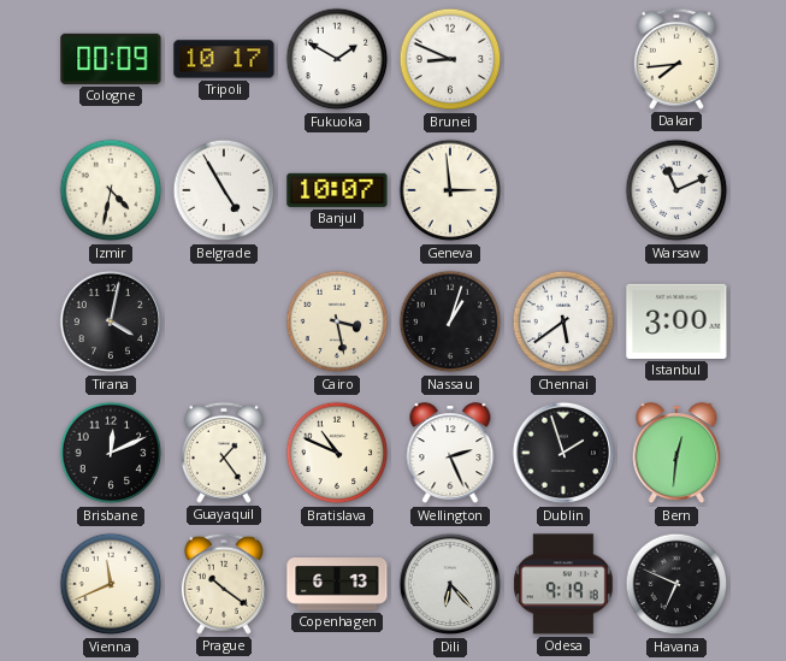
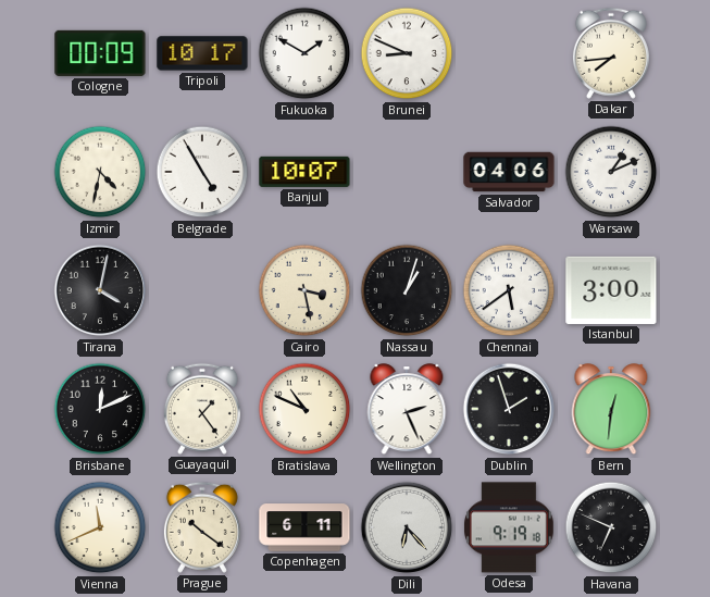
Geneva: 2:59 -> none
Salvador: none -> 04:06
Warsaw: 11:11 -> 1:11
Copenhagen: 6:13 -> 6:11
